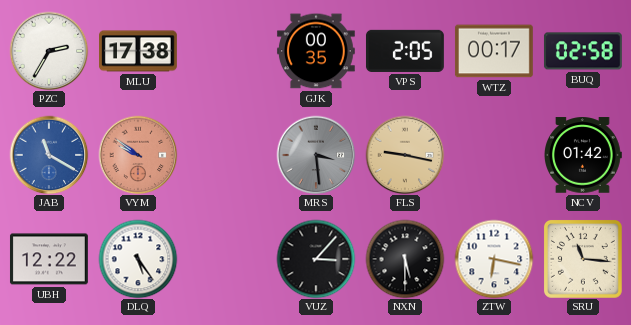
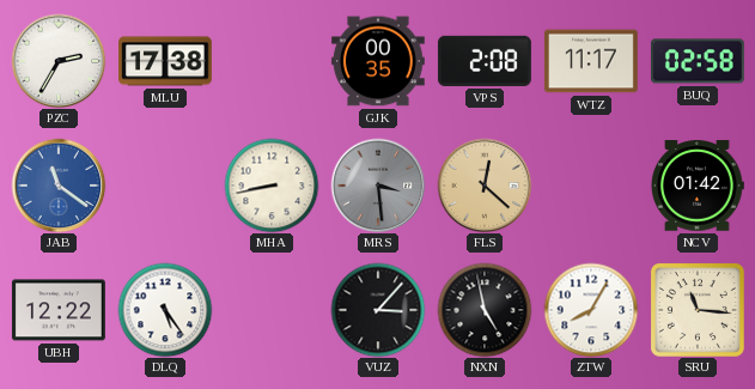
VPS: 2:05 -> 2:08
WTZ: 00:17 -> 11:17
JAB: 11:20 -> 11:21
VYM: 9:51 -> none
MHA: none -> 8:43
FLS: 9:17 -> 12:22
NXN: 5:30 -> 4:58
ZTW: 6:17 -> 8:05
